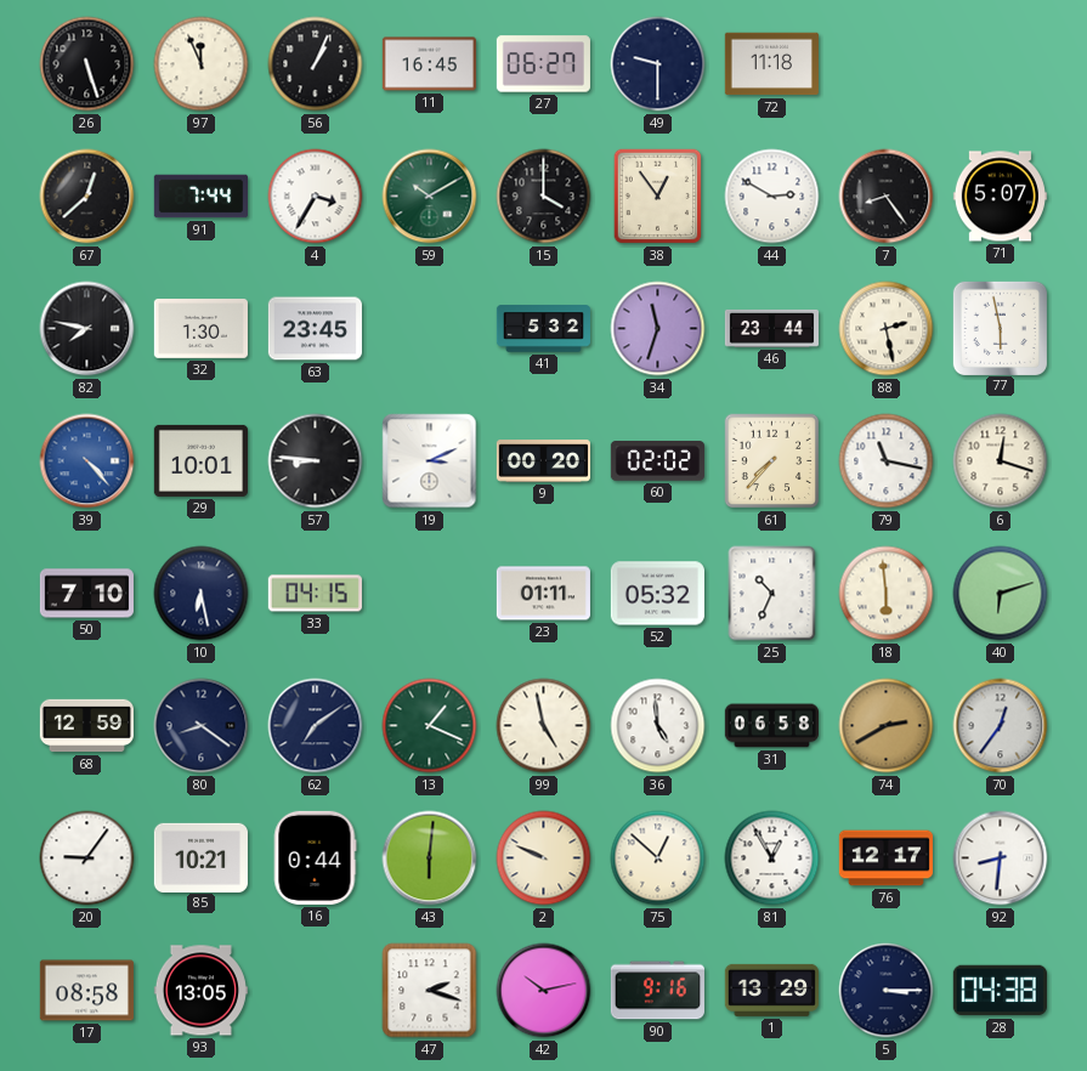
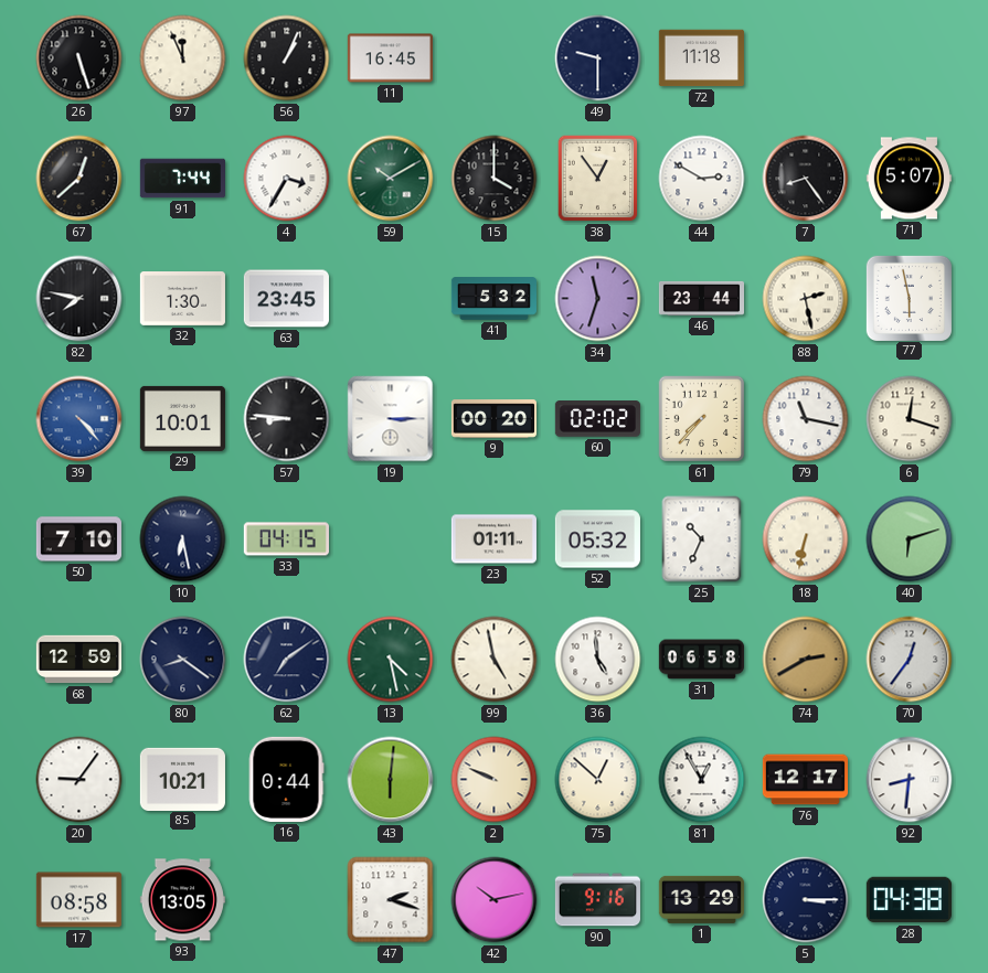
27: 06:27 -> none
19: 3:11 -> 3:15
18: 5:59 -> 6:32
13: 1:19 -> 4:28
